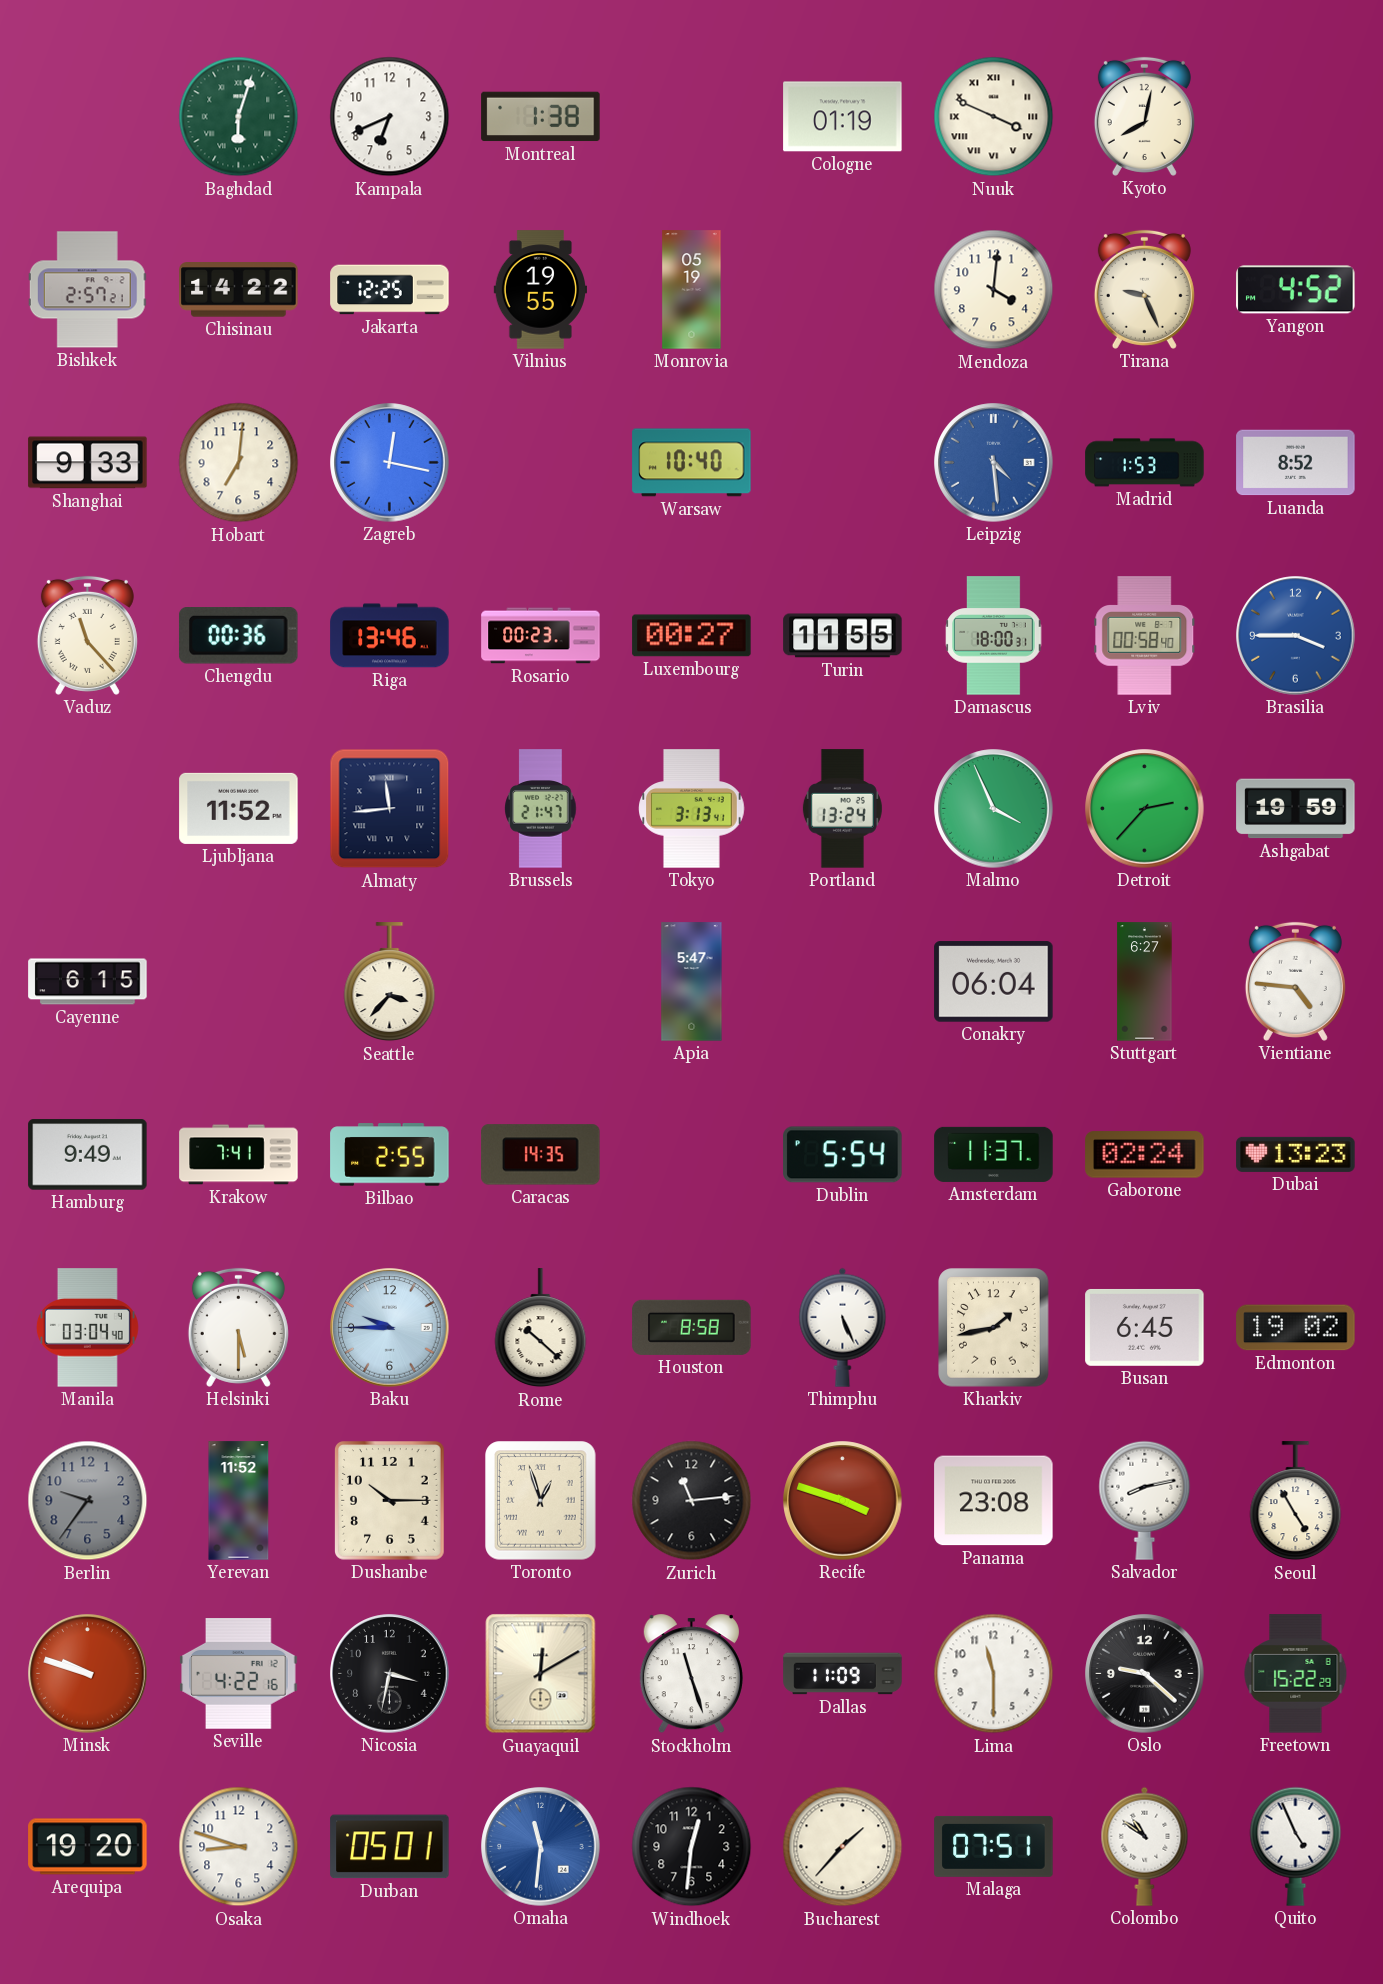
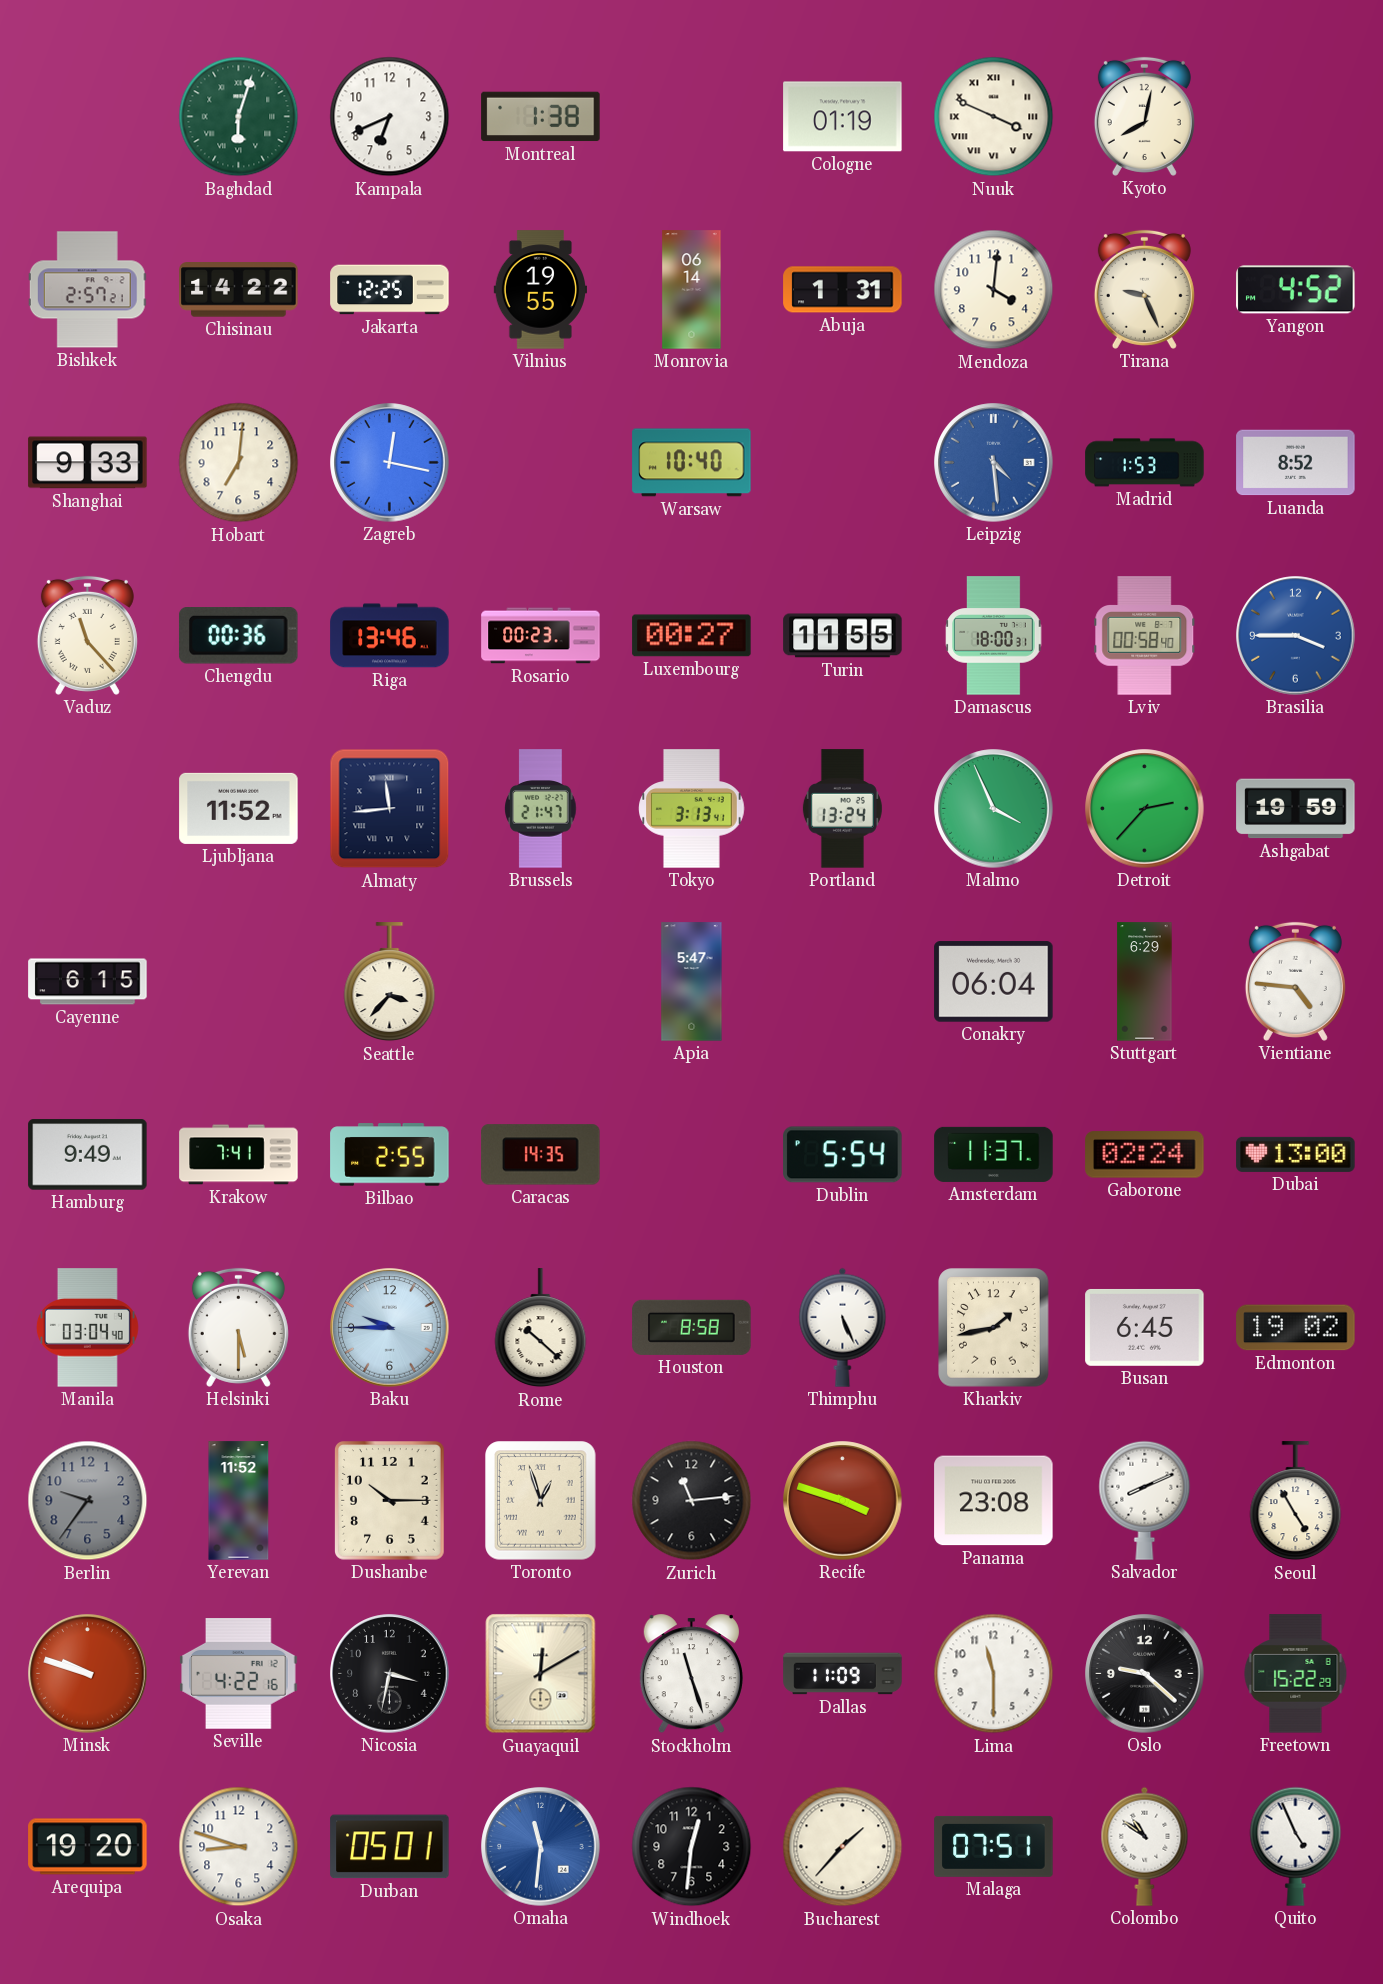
Monrovia: 05:19 -> 06:14
Abuja: none -> 1:31
Stuttgart: 6:27 -> 6:29
Dubai: 13:23 -> 13:00
Salvador: 8:13 -> 8:11
